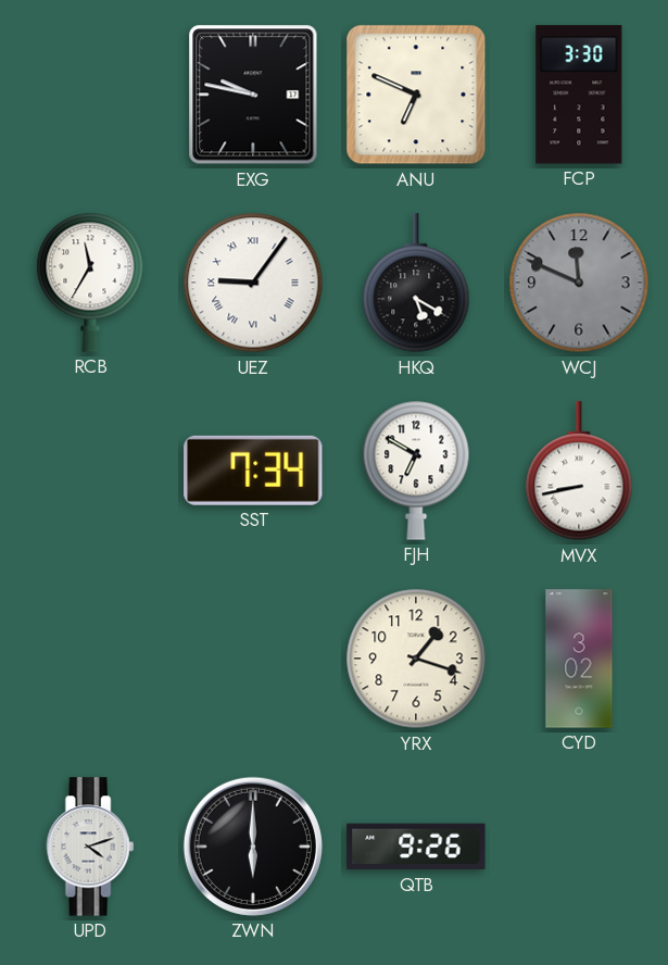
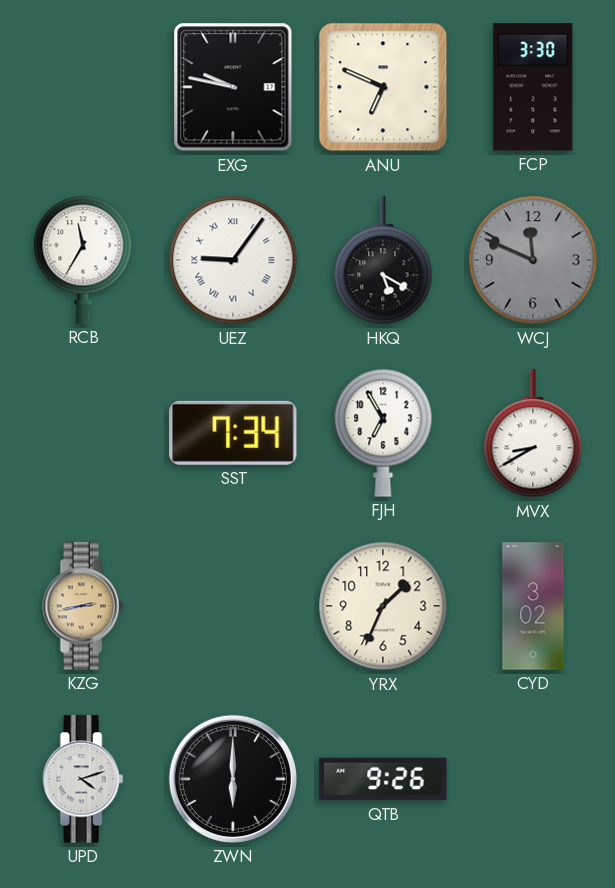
FJH: 6:50 -> 6:55
MVX: 8:43 -> 8:40
KZG: none -> 2:43
YRX: 1:18 -> 1:34
